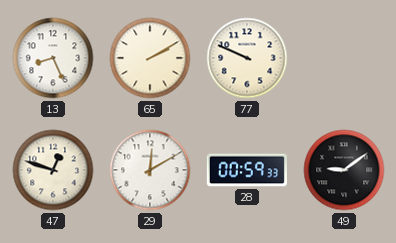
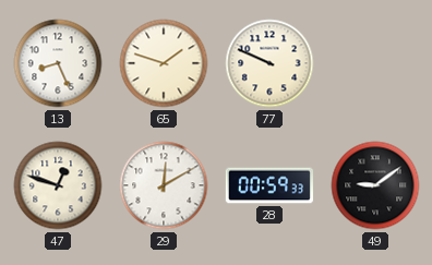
65: 2:10 -> 1:48
